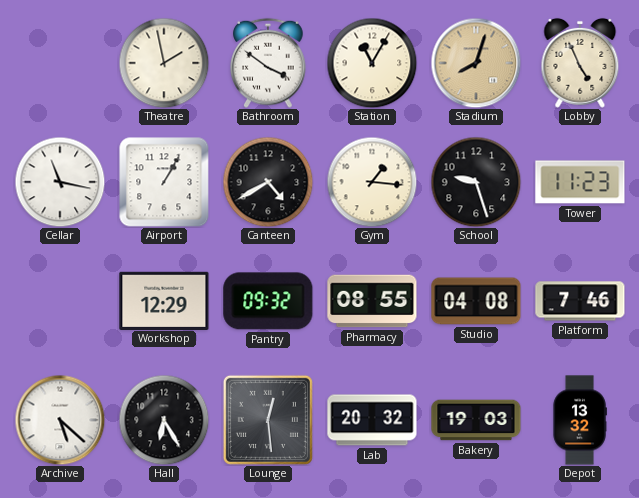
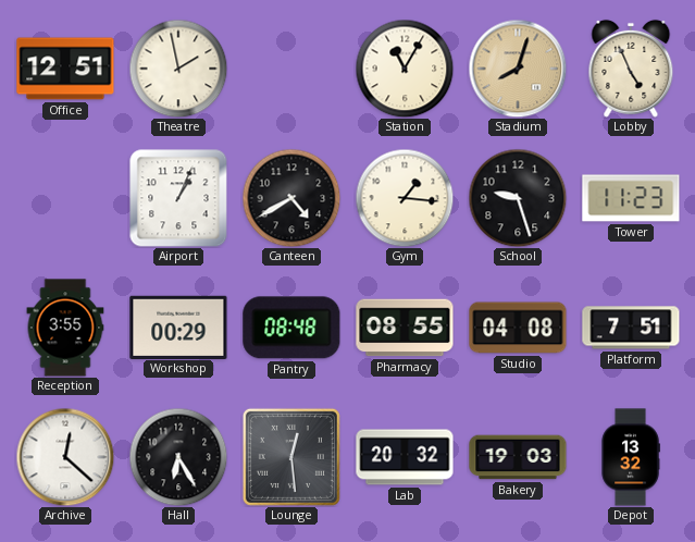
Office: none -> 12:51
Bathroom: 3:51 -> none
Cellar: 11:17 -> none
Airport: 1:05 -> 1:04
Reception: none -> 3:55
Workshop: 12:29 -> 00:29
Pantry: 09:32 -> 08:48
Platform: 7:46 -> 7:51
Archive: 5:22 -> 12:22
